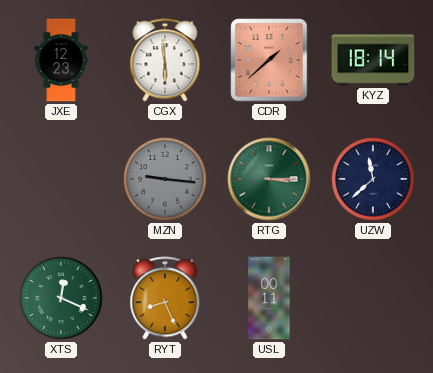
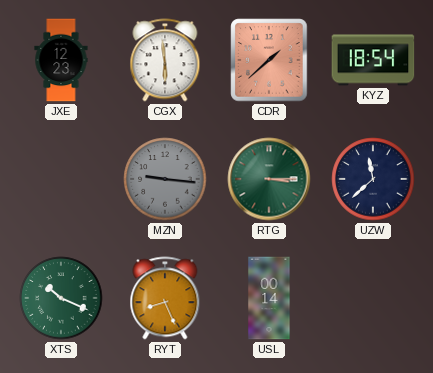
KYZ: 18:14 -> 18:54
XTS: 12:19 -> 10:19
USL: 00:11 -> 00:14
